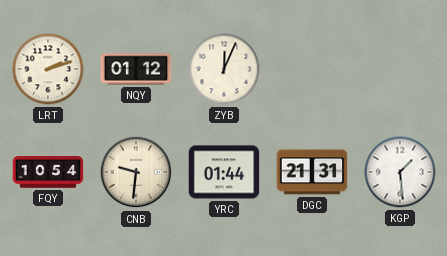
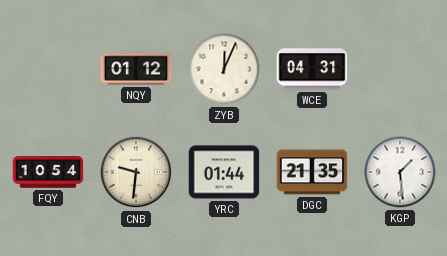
LRT: 2:12 -> none
WCE: none -> 04:31
DGC: 21:31 -> 21:35
